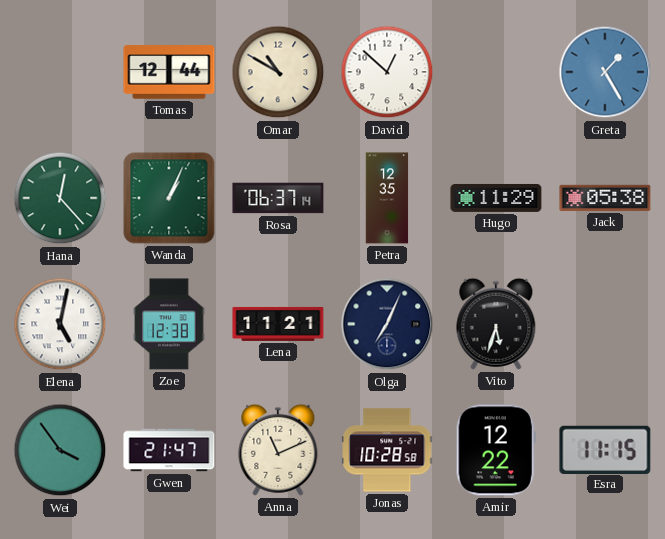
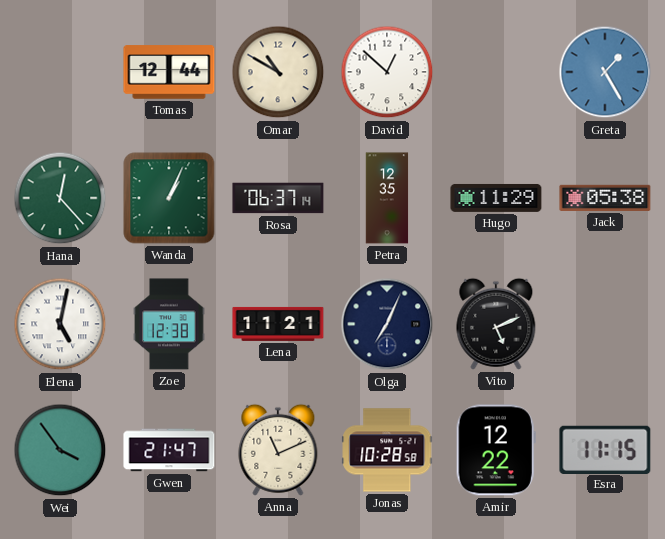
Vito: 5:33 -> 5:11
